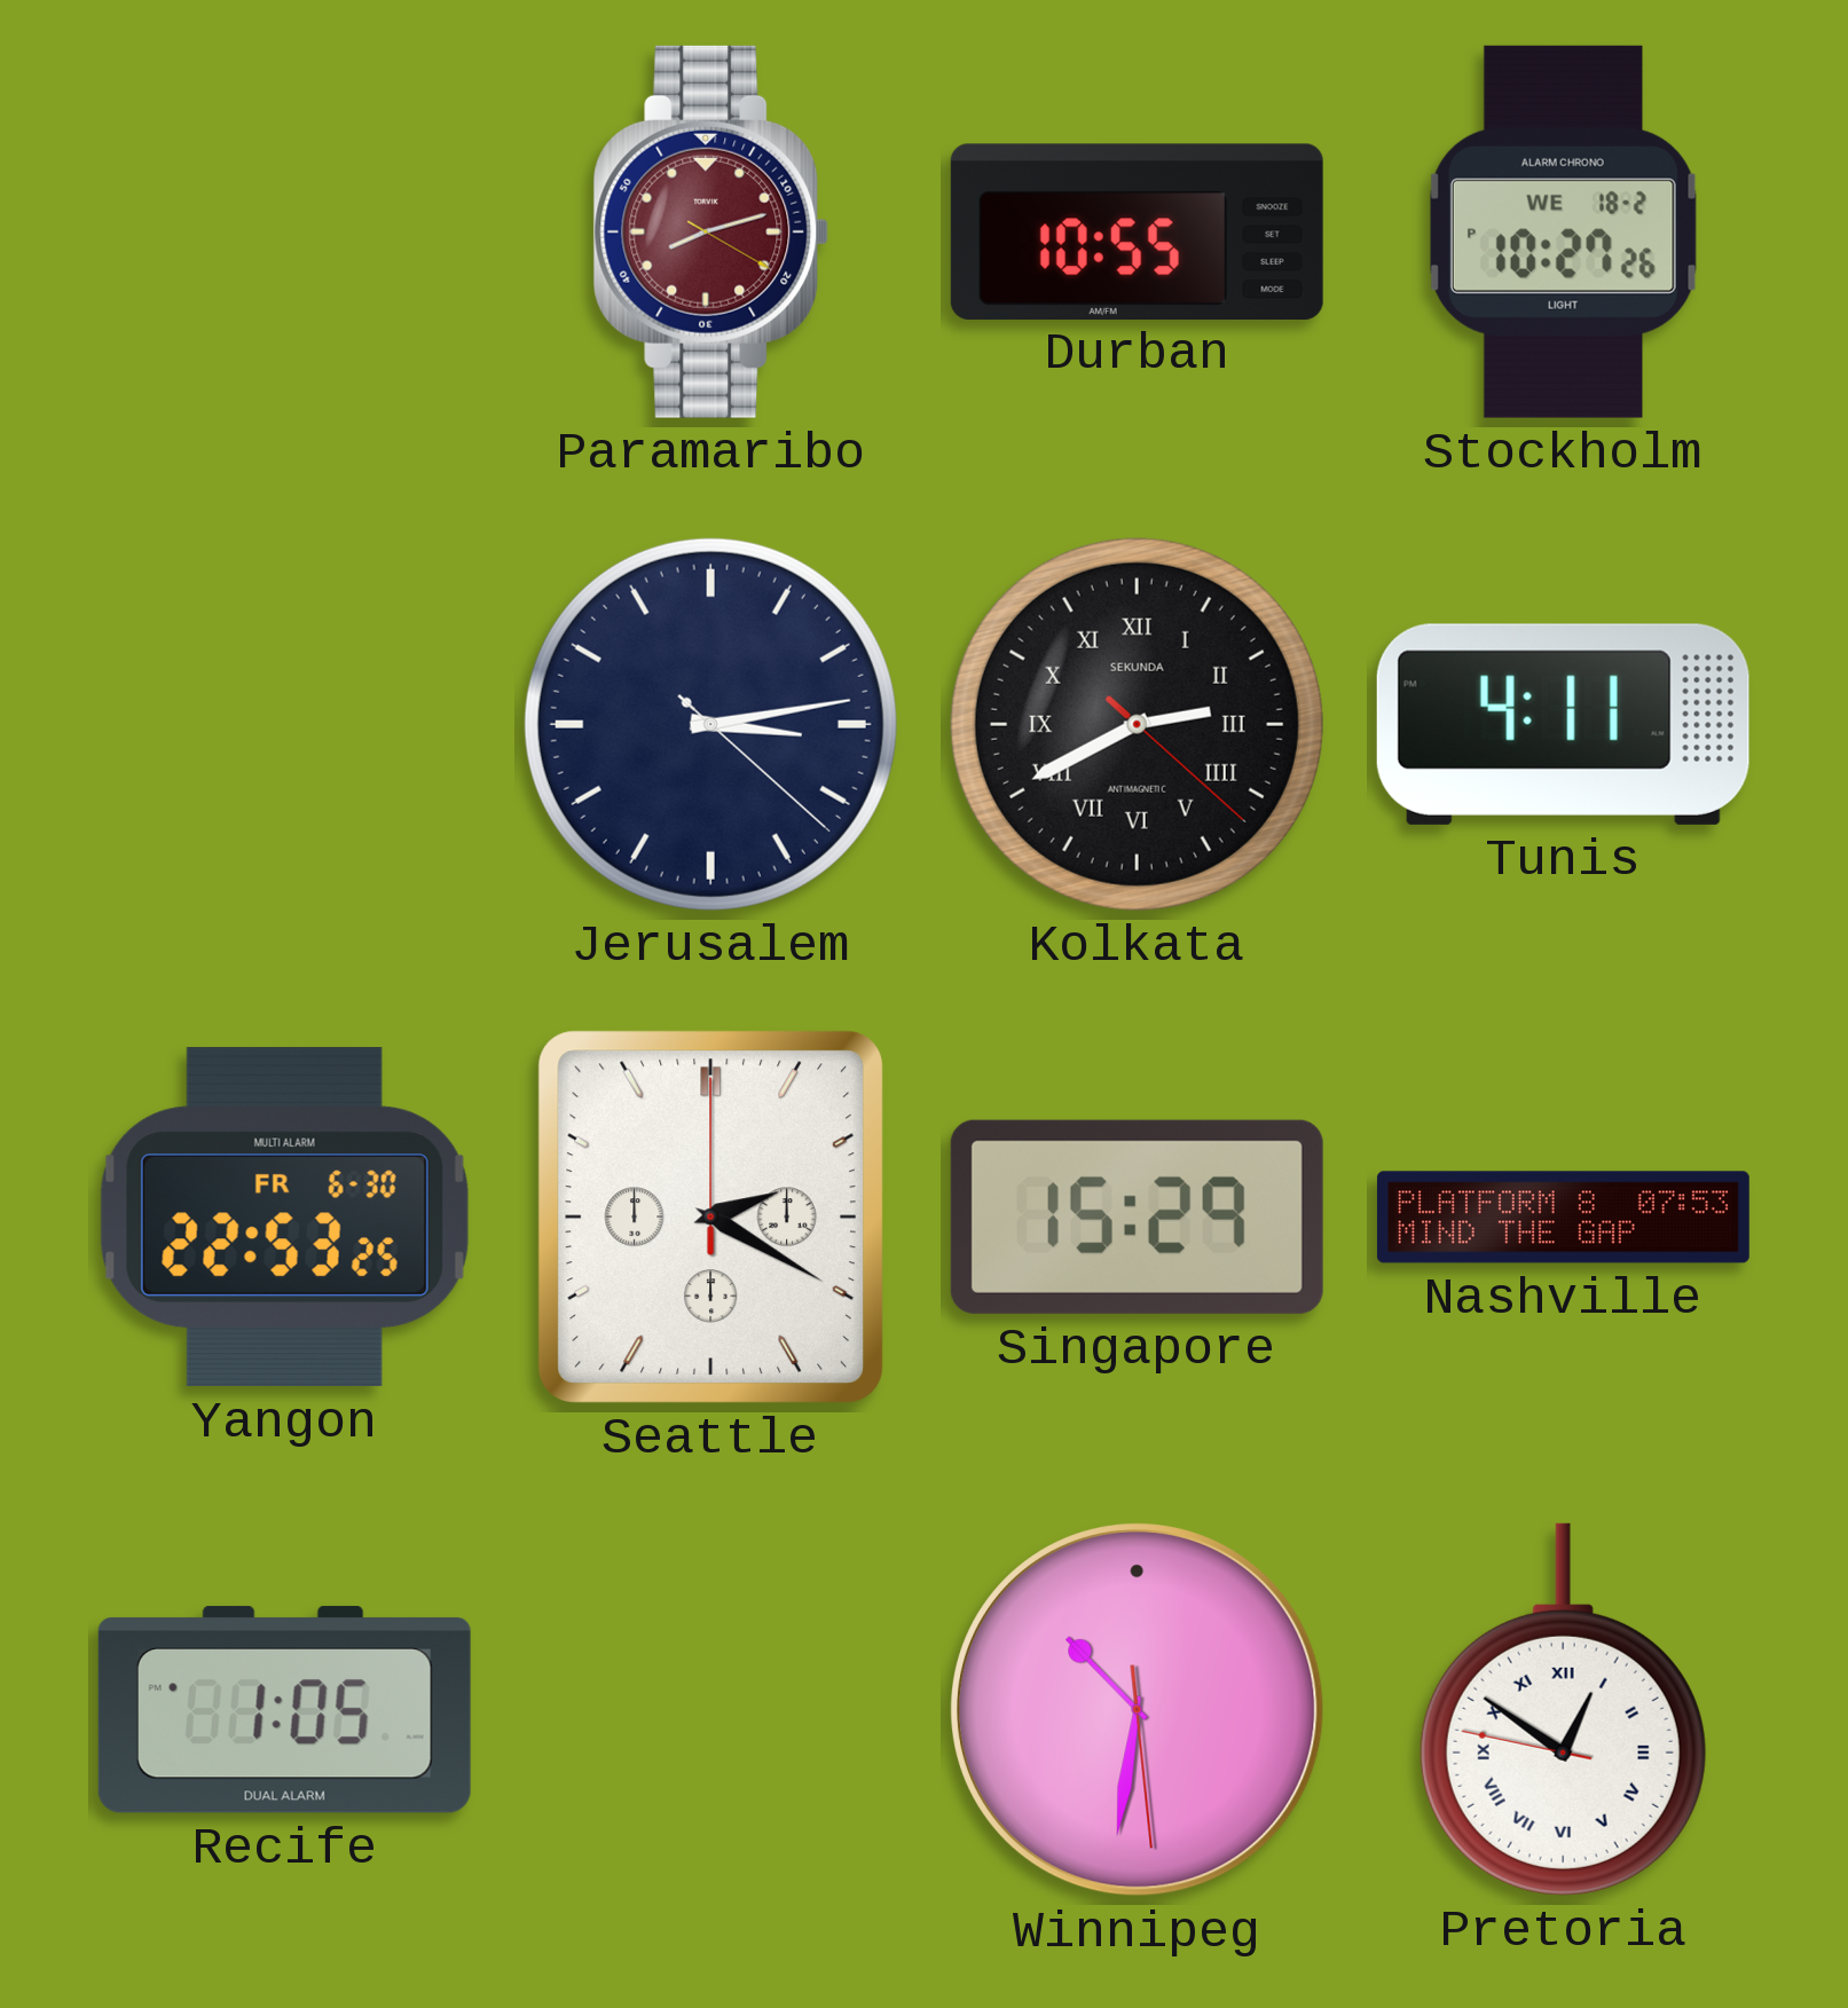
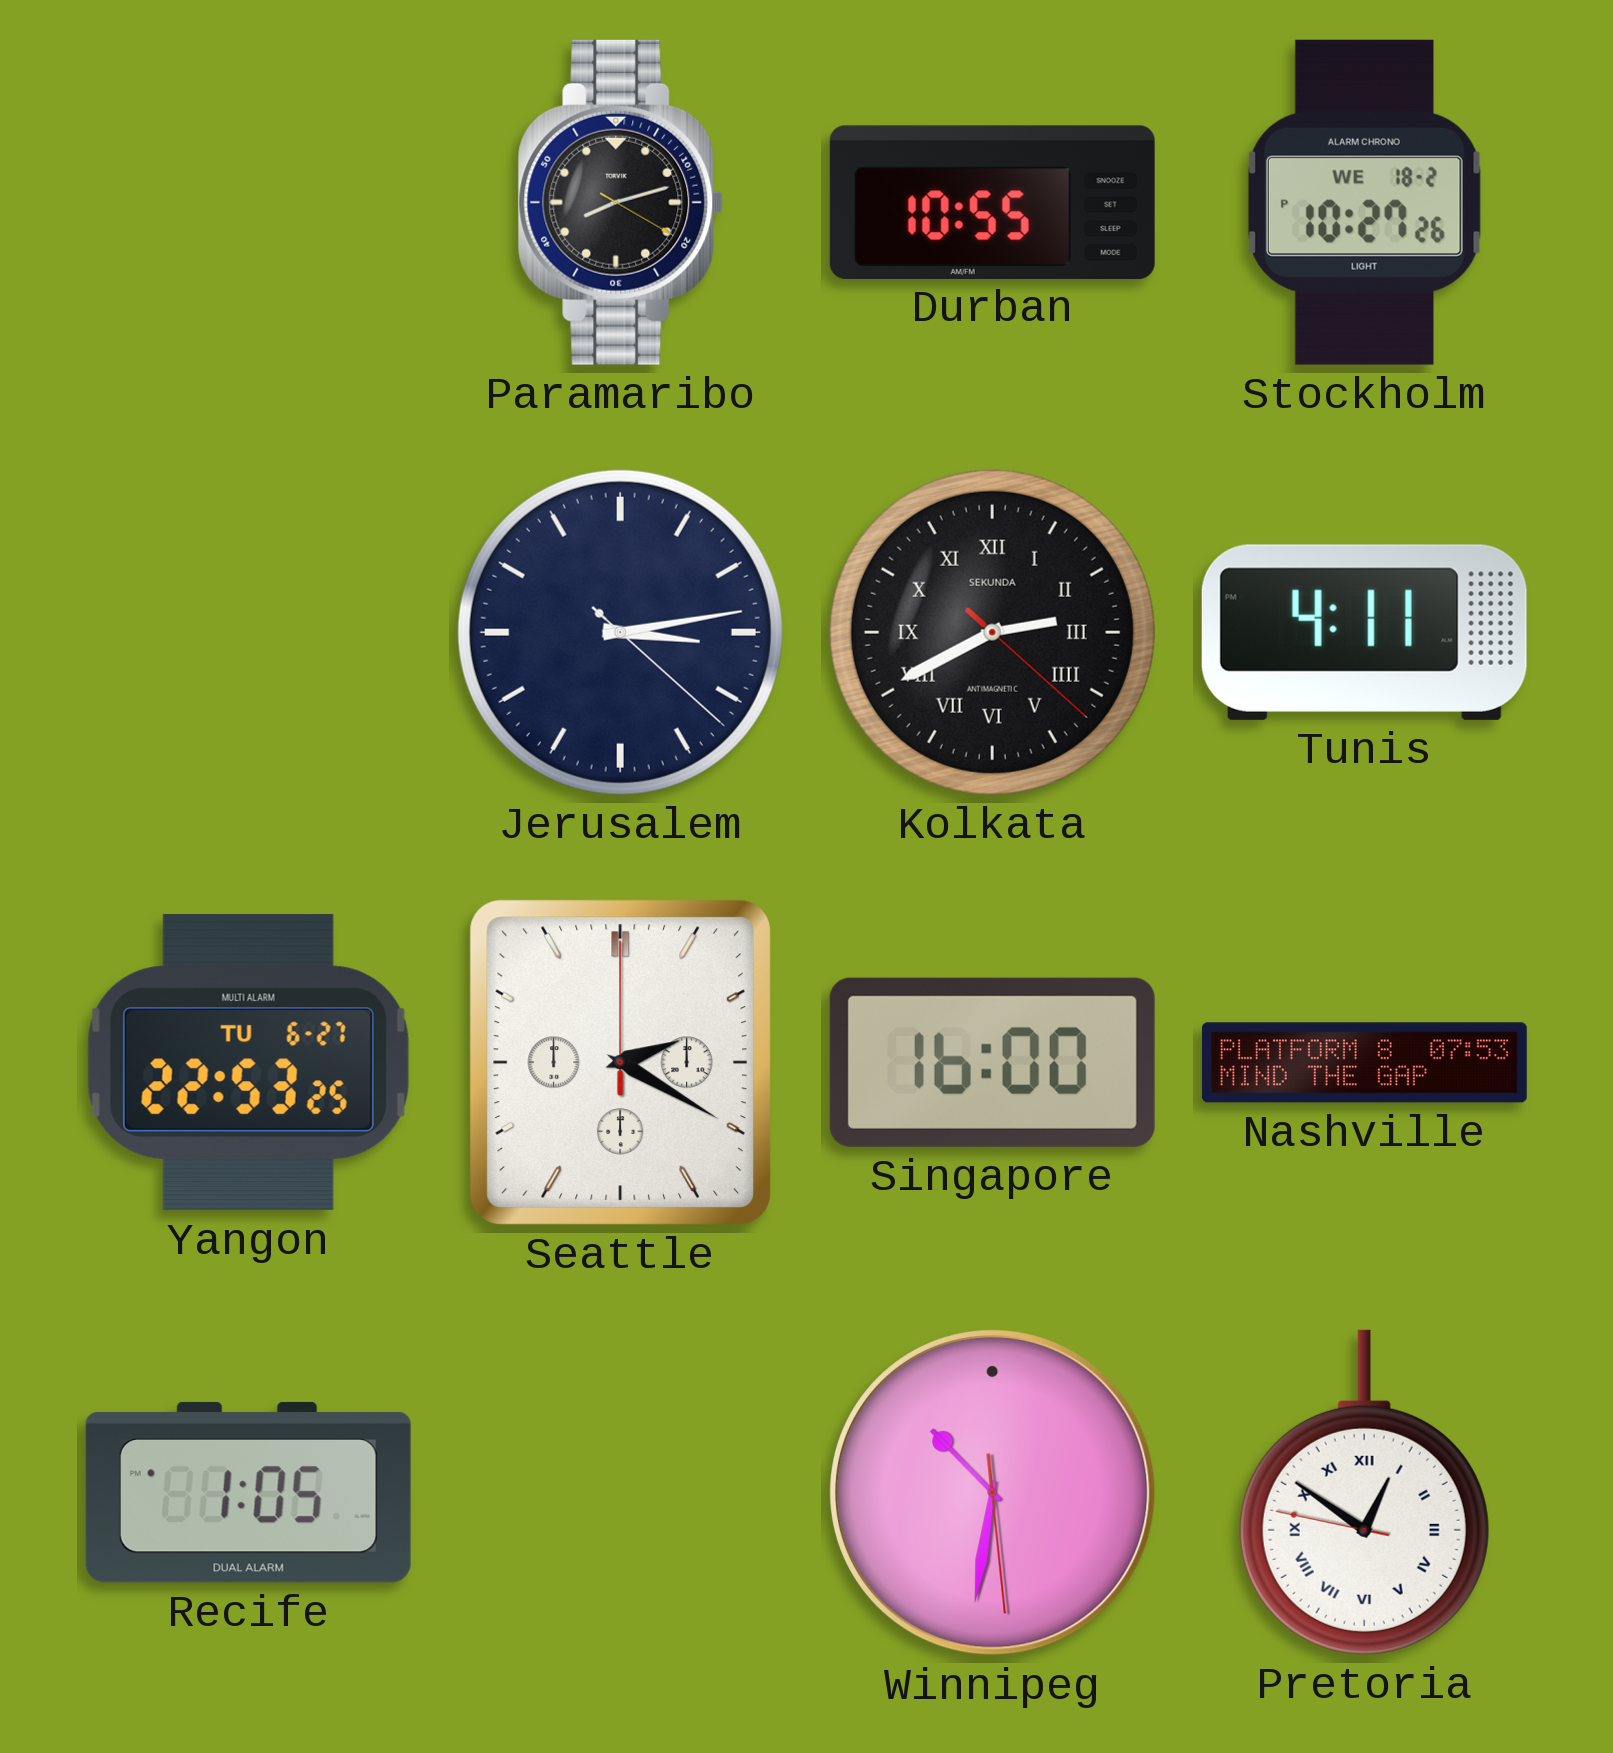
Paramaribo dial: burgundy -> black
Yangon date: FR 6-30 -> TU 6-27
Singapore: 15:29 -> 16:00
